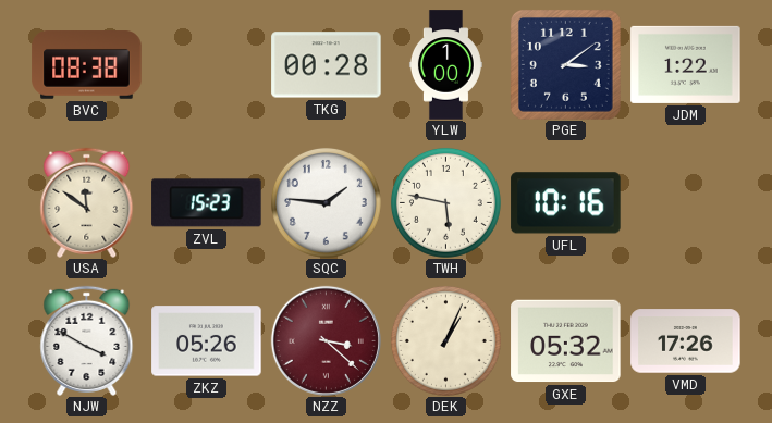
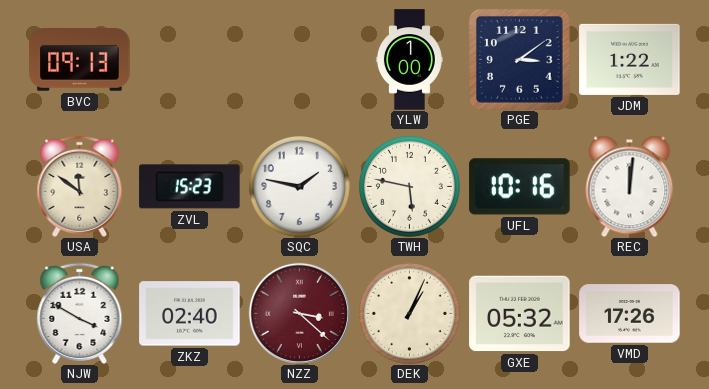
BVC: 08:38 -> 09:13
TKG: 00:28 -> none
SQC: 1:46 -> 1:47
REC: none -> 12:01
ZKZ: 05:26 -> 02:40
